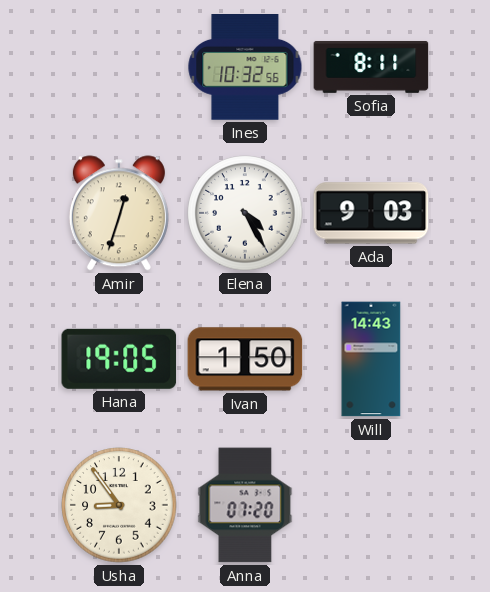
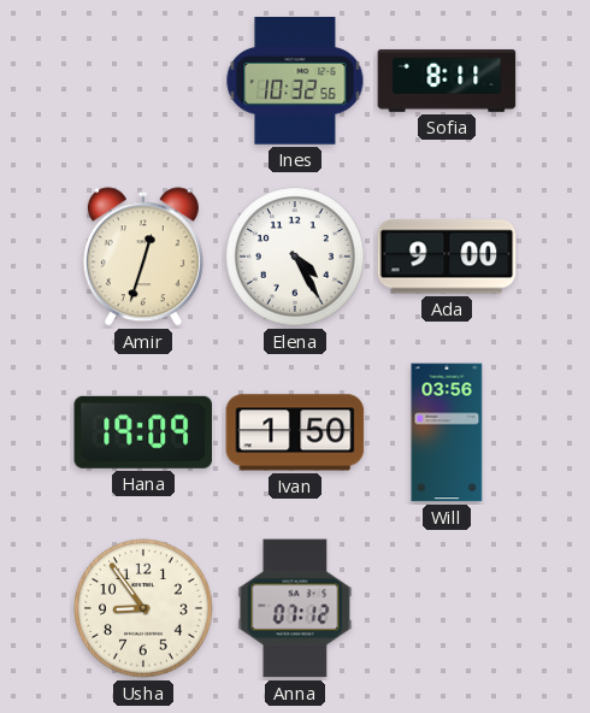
Ada: 9:03 -> 9:00
Hana: 19:05 -> 19:09
Will: 14:43 -> 03:56
Anna: 07:20 -> 07:12
